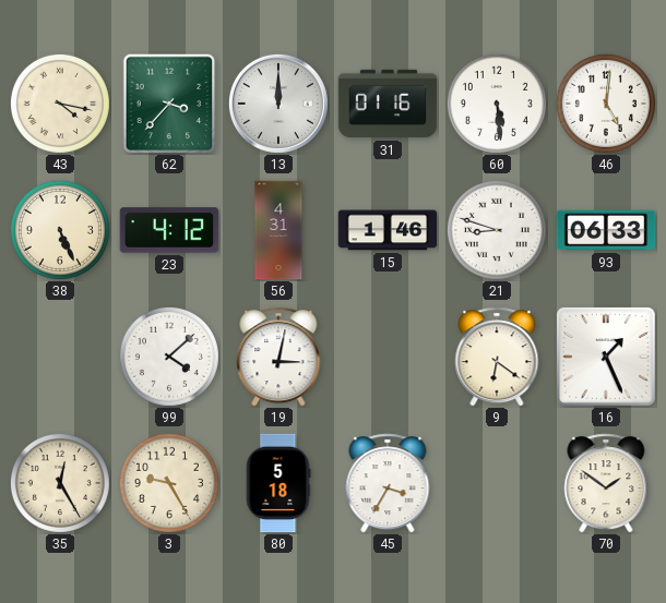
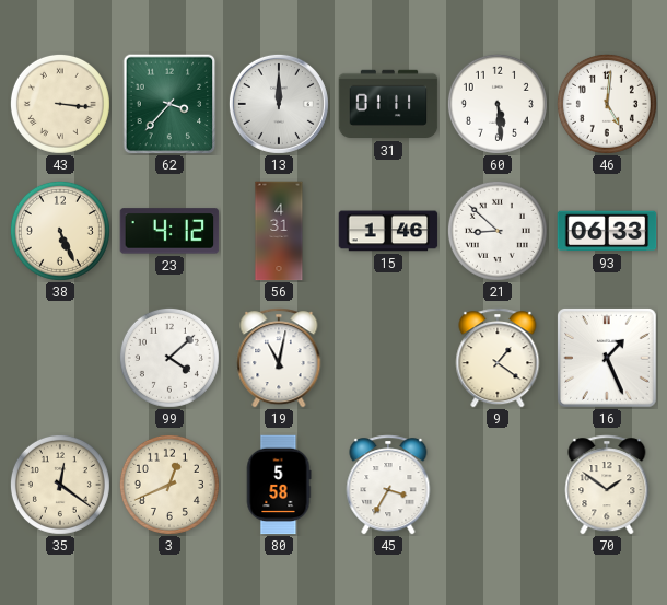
43: 4:17 -> 3:16
31: 01:16 -> 01:11
21: 8:48 -> 8:52
19: 3:02 -> 11:02
9: 6:21 -> 1:21
35: 12:25 -> 12:21
3: 9:25 -> 12:41
80: 5:18 -> 5:58
